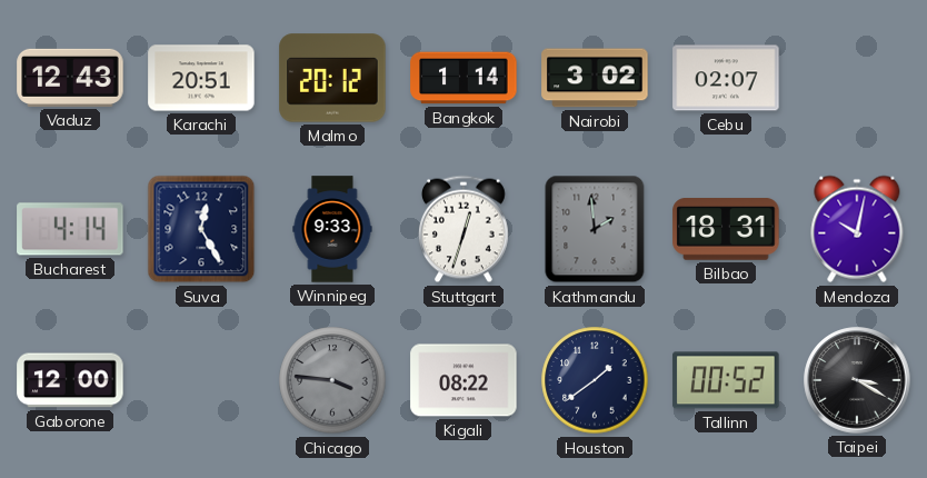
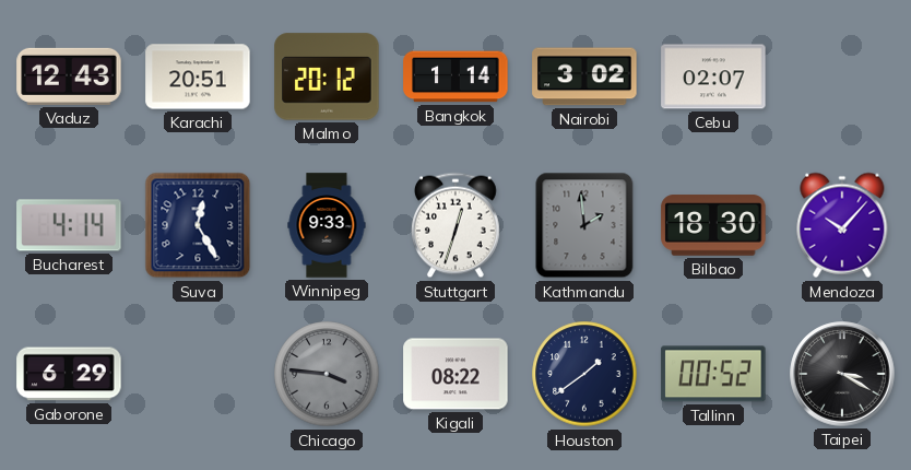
Bilbao: 18:31 -> 18:30
Mendoza: 10:02 -> 10:07
Gaborone: 12:00 -> 6:29
